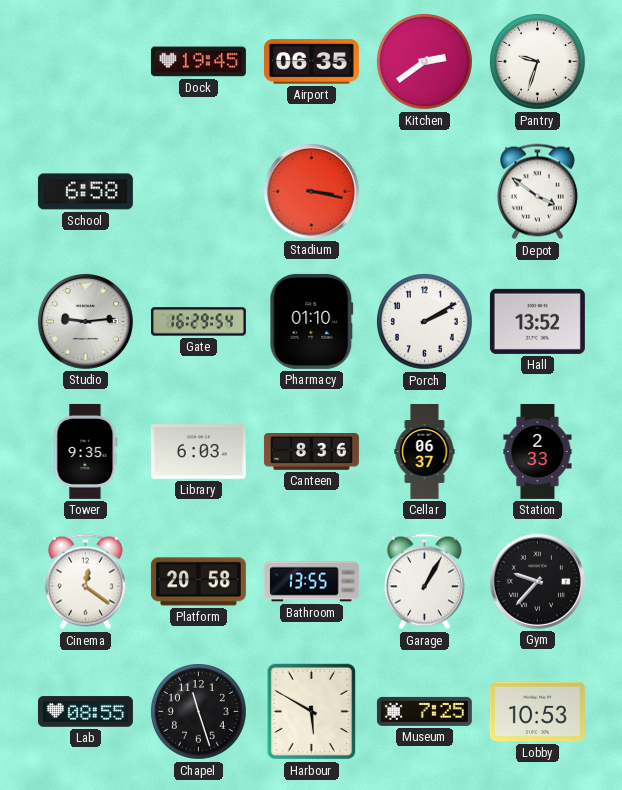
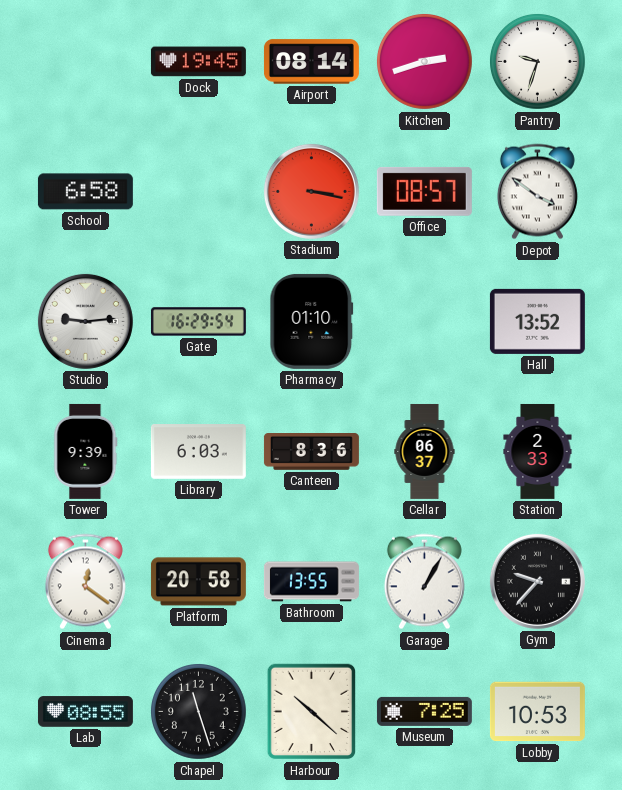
Airport: 06:35 -> 08:14
Kitchen: 2:39 -> 2:42
Office: none -> 08:57
Porch: 2:10 -> none
Tower: 9:35 -> 9:39
Harbour: 5:50 -> 10:22
